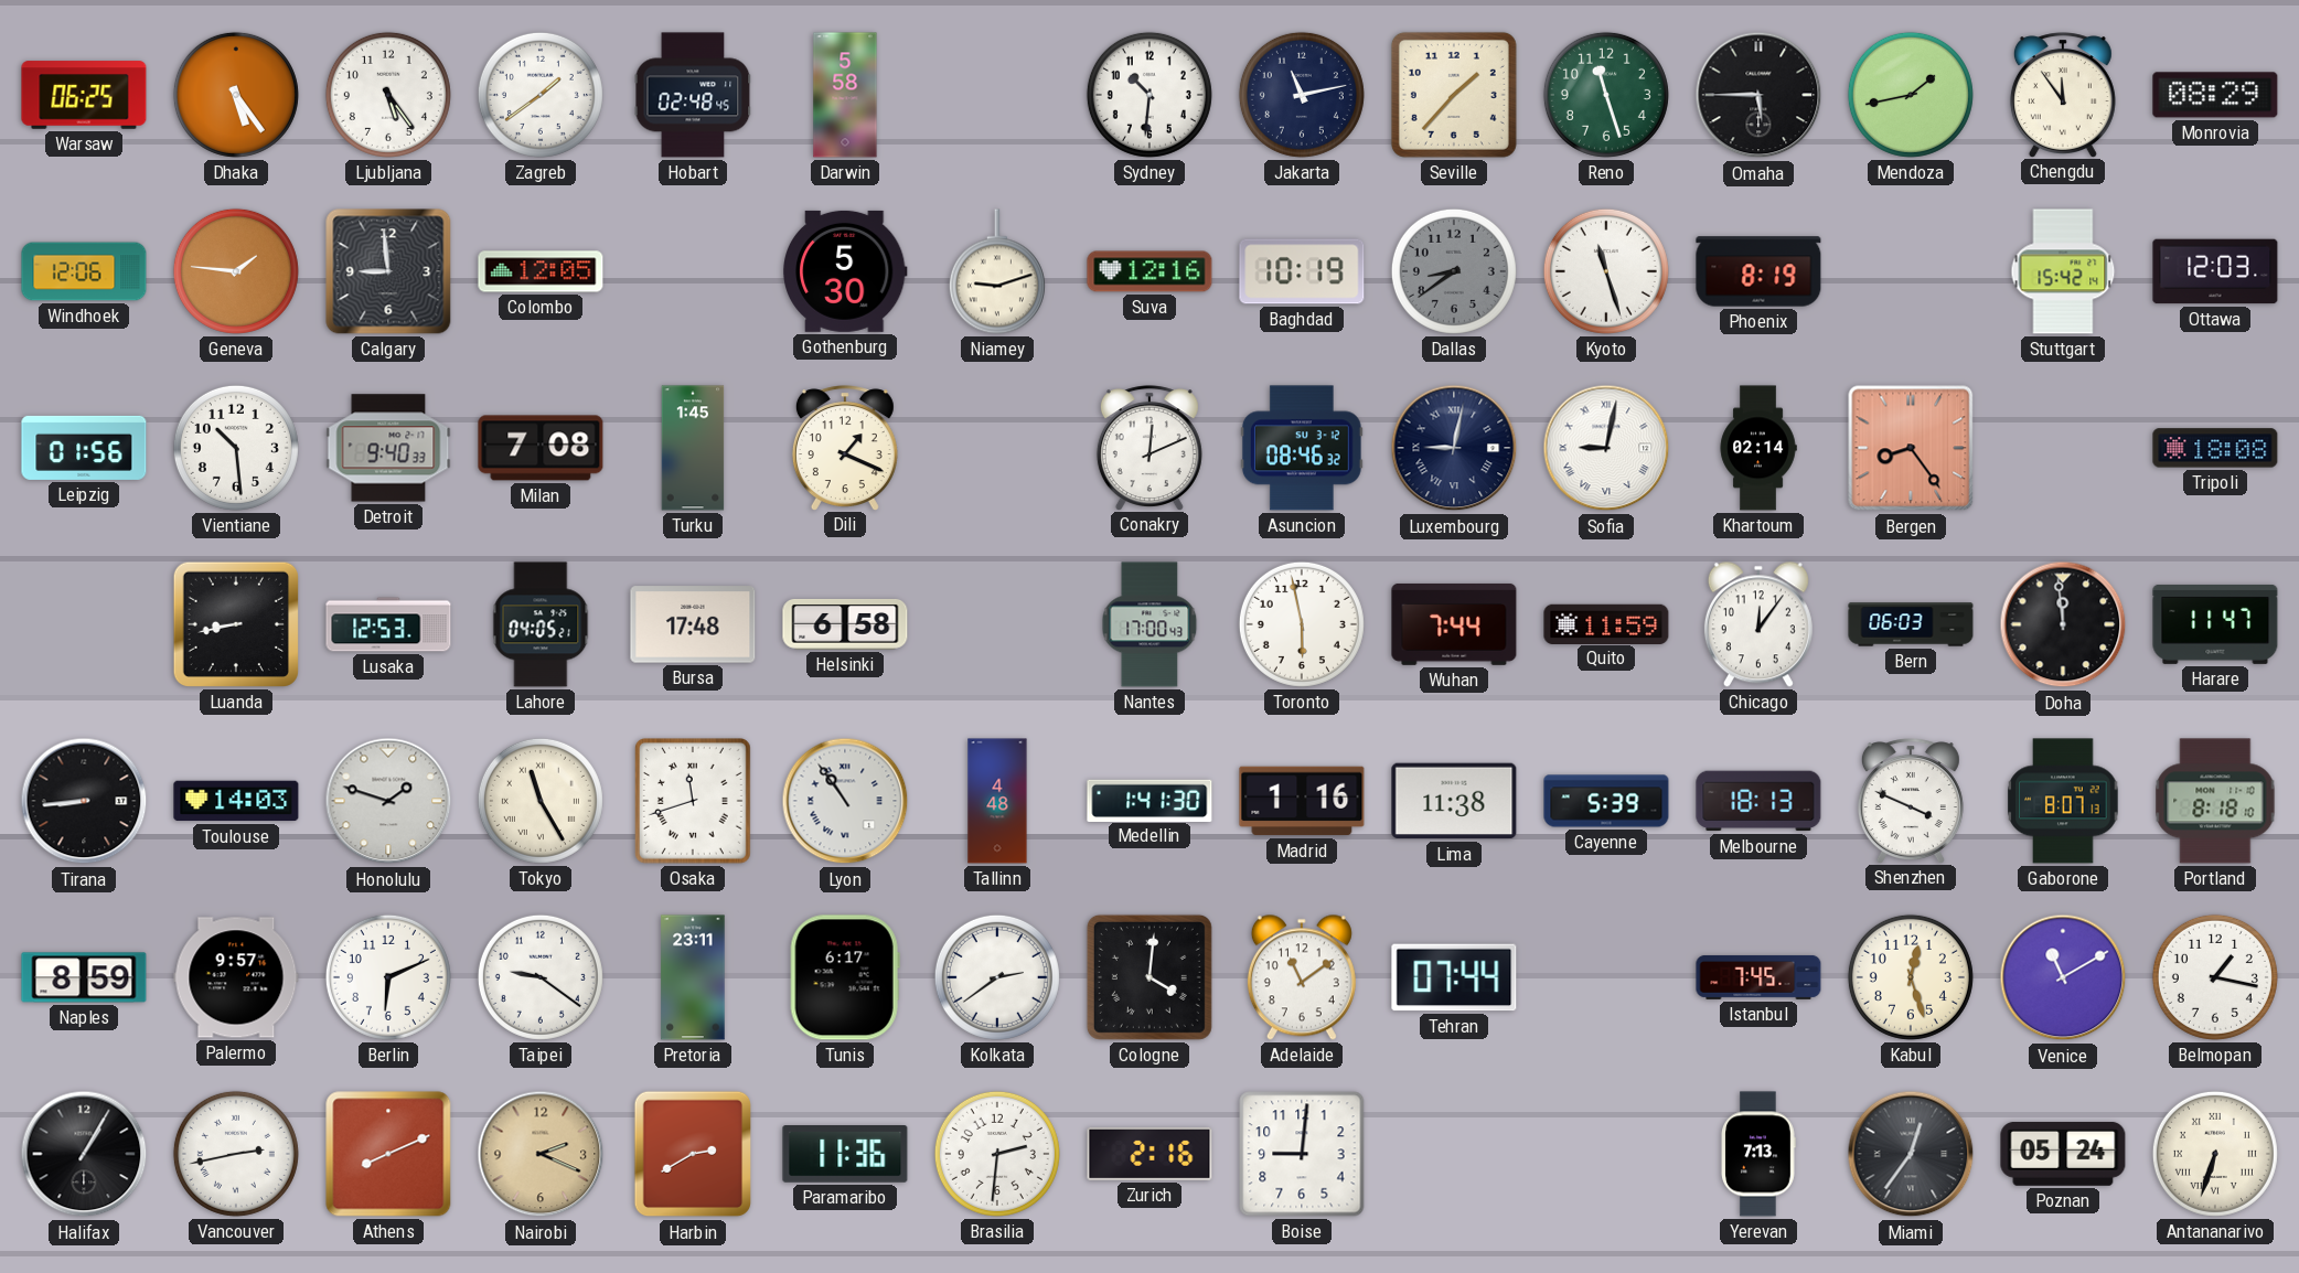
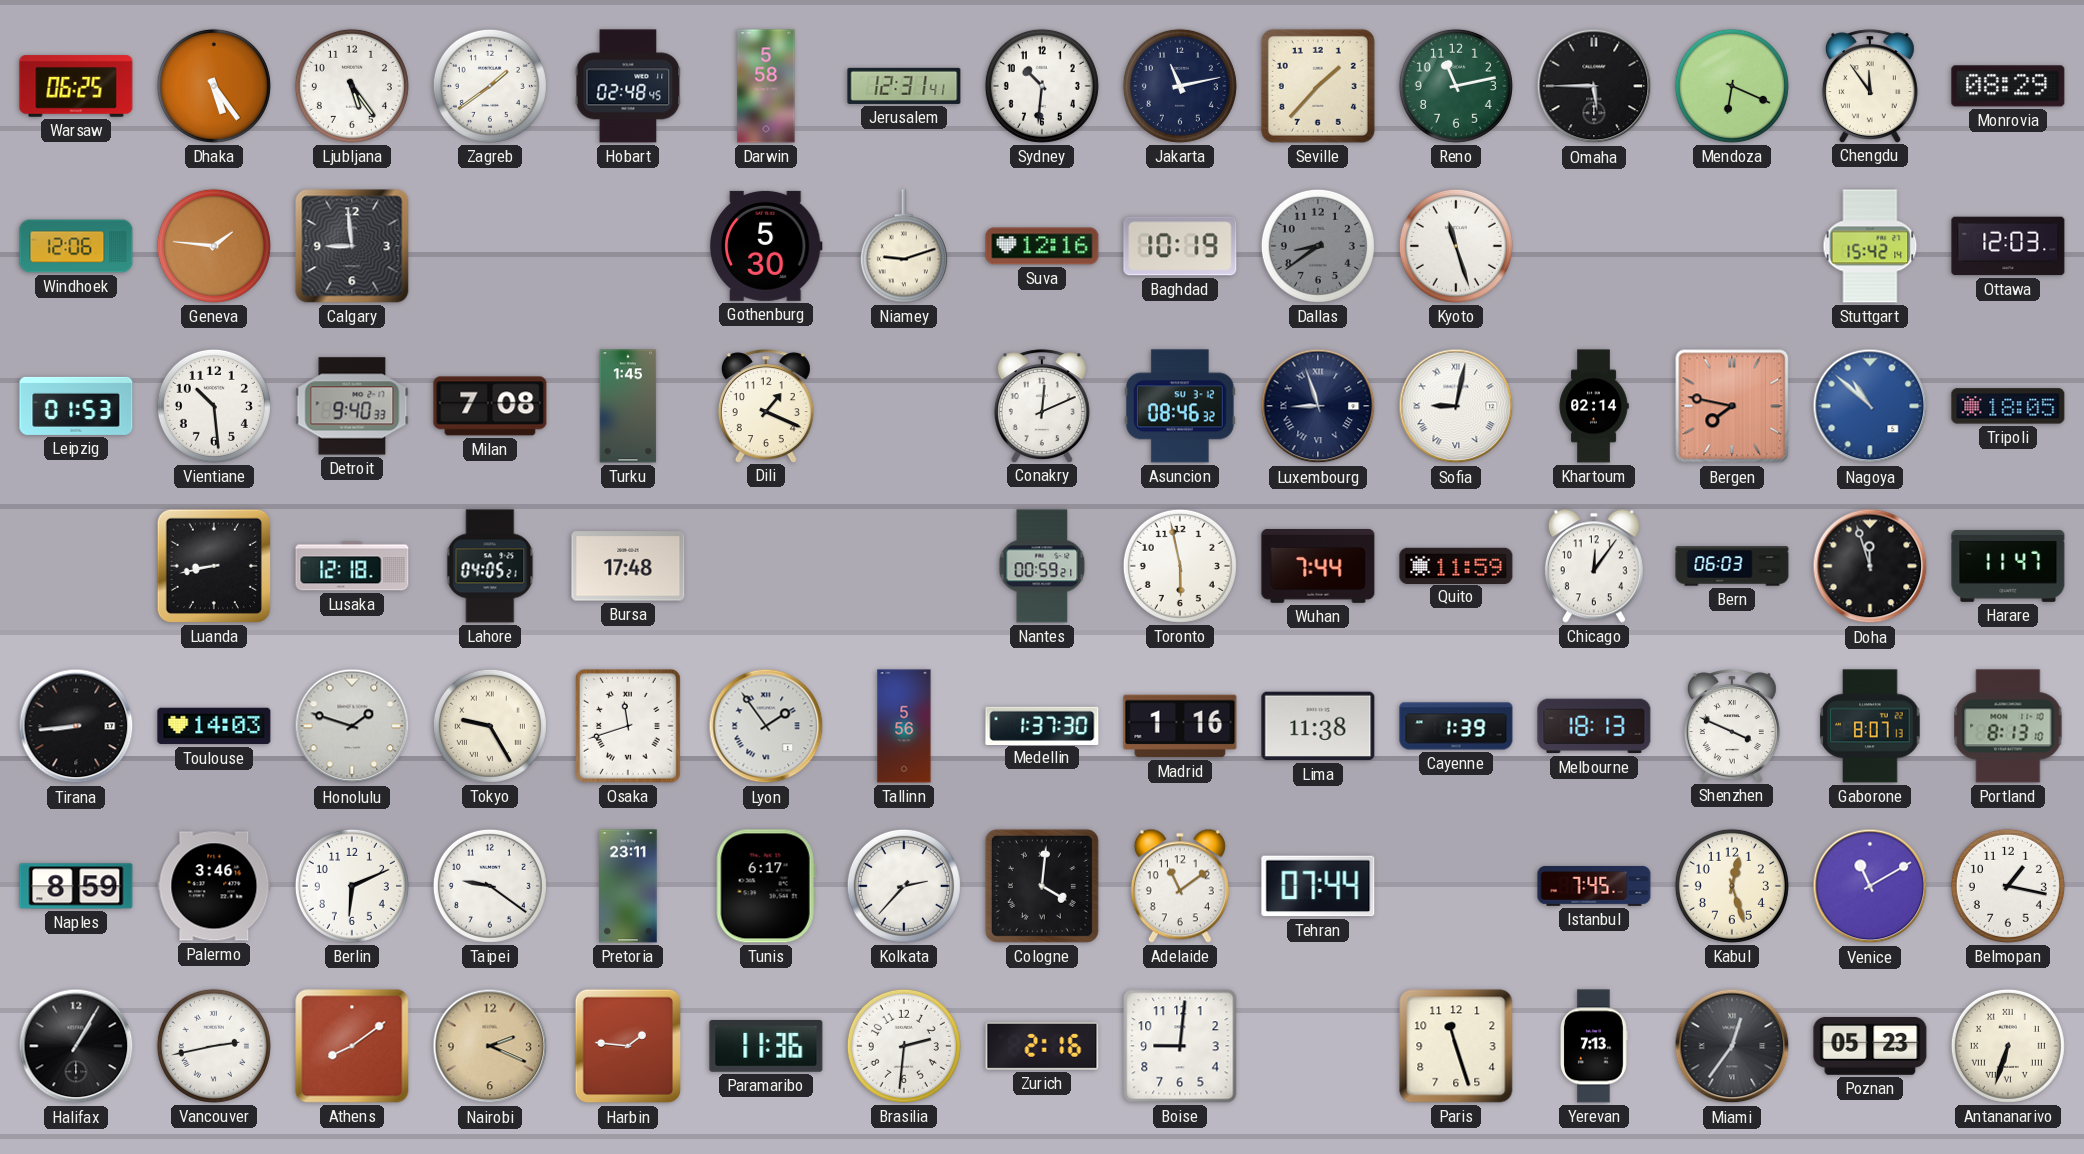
Jerusalem: none -> 12:31
Reno: 11:27 -> 11:13
Mendoza: 1:43 -> 6:19
Colombo: 12:05 -> none
Phoenix: 8:19 -> none
Leipzig: 01:56 -> 01:53
Luxembourg: 9:02 -> 8:57
Bergen: 8:24 -> 7:47
Nagoya: none -> 10:52
Tripoli: 18:08 -> 18:05
Lusaka: 12:53 -> 12:18
Helsinki: 6:58 -> none
Nantes: 17:00 -> 00:59
Doha: 11:59 -> 11:57
Tokyo: 11:25 -> 9:25
Lyon: 10:54 -> 1:54
Tallinn: 4:48 -> 5:56
Medellin: 1:41 -> 1:37
Cayenne: 5:39 -> 1:39
Portland: 8:18 -> 8:13
Palermo: 9:57 -> 3:46
Kolkata: 2:39 -> 2:37
Athens: 8:11 -> 8:09
Harbin: 2:40 -> 1:46
Paris: none -> 11:27
Poznan: 05:24 -> 05:23
